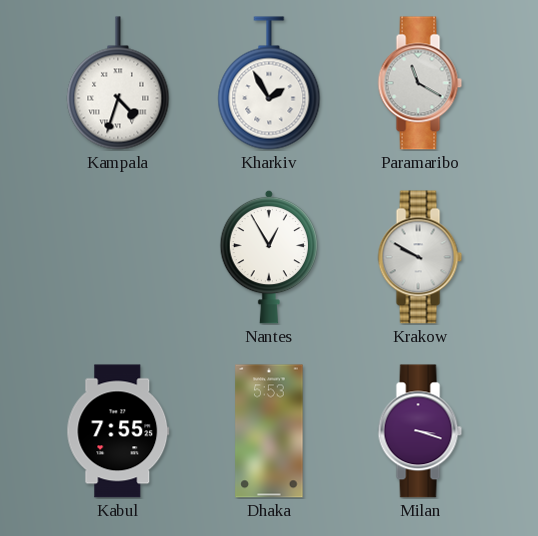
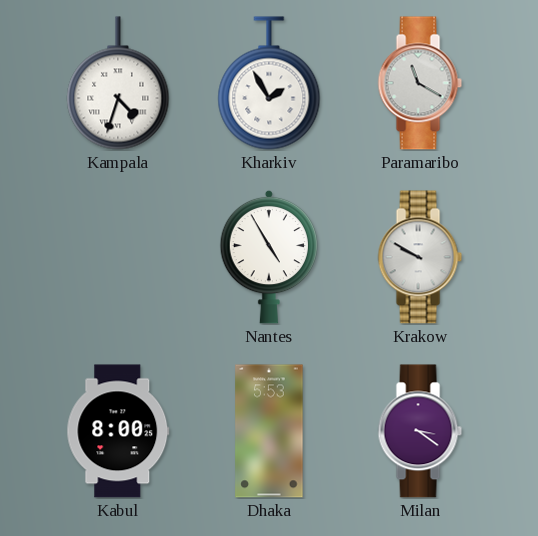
Nantes: 12:55 -> 4:55
Kabul: 7:55 -> 8:00
Milan: 3:18 -> 3:21
